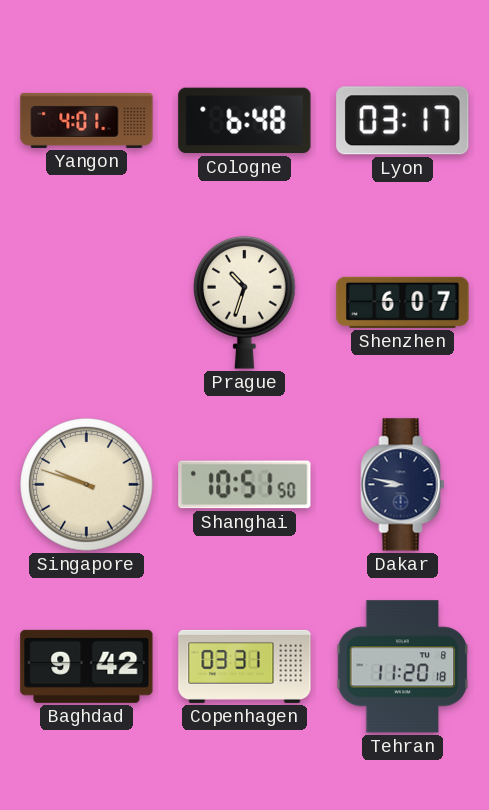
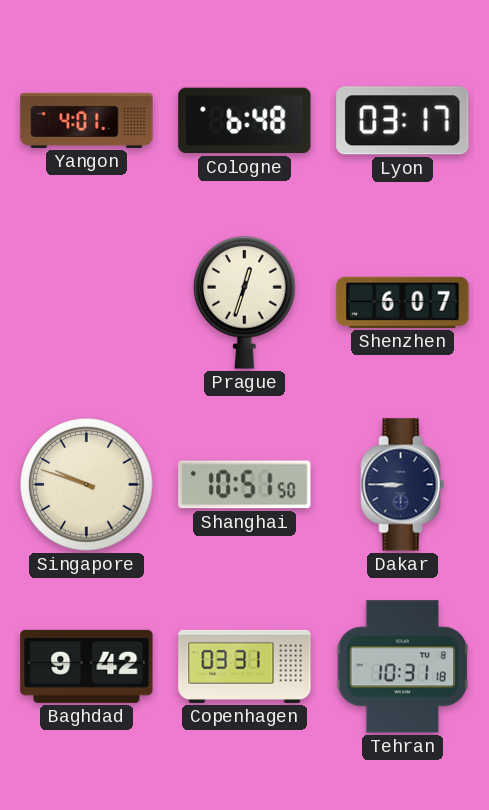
Prague: 10:33 -> 12:33
Dakar: 8:47 -> 8:45
Tehran: 11:20 -> 10:31
